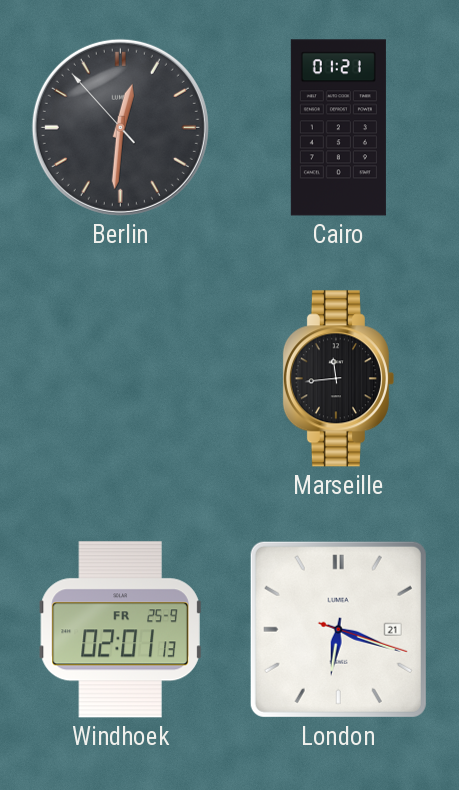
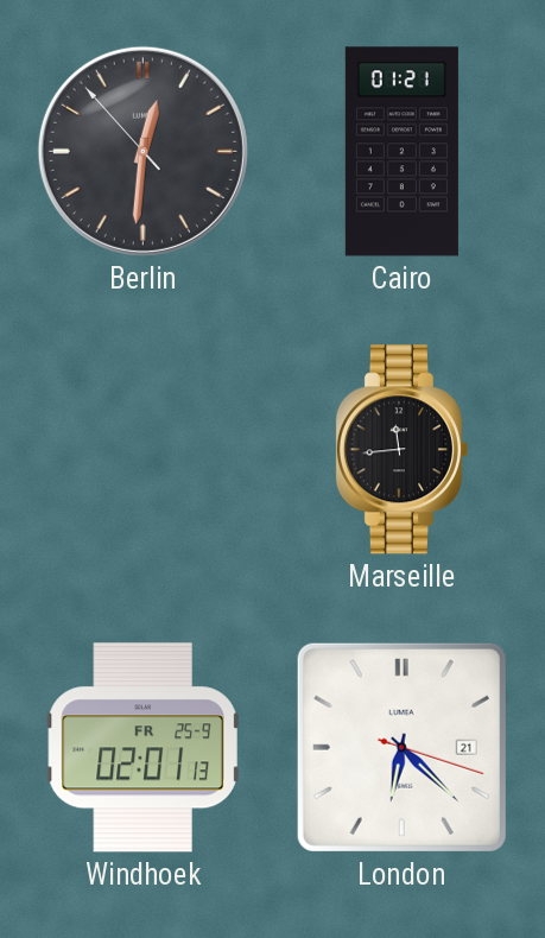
London: 6:18 -> 6:22
